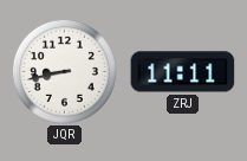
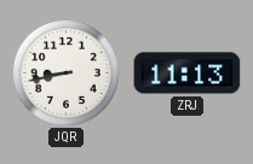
ZRJ: 11:11 -> 11:13
